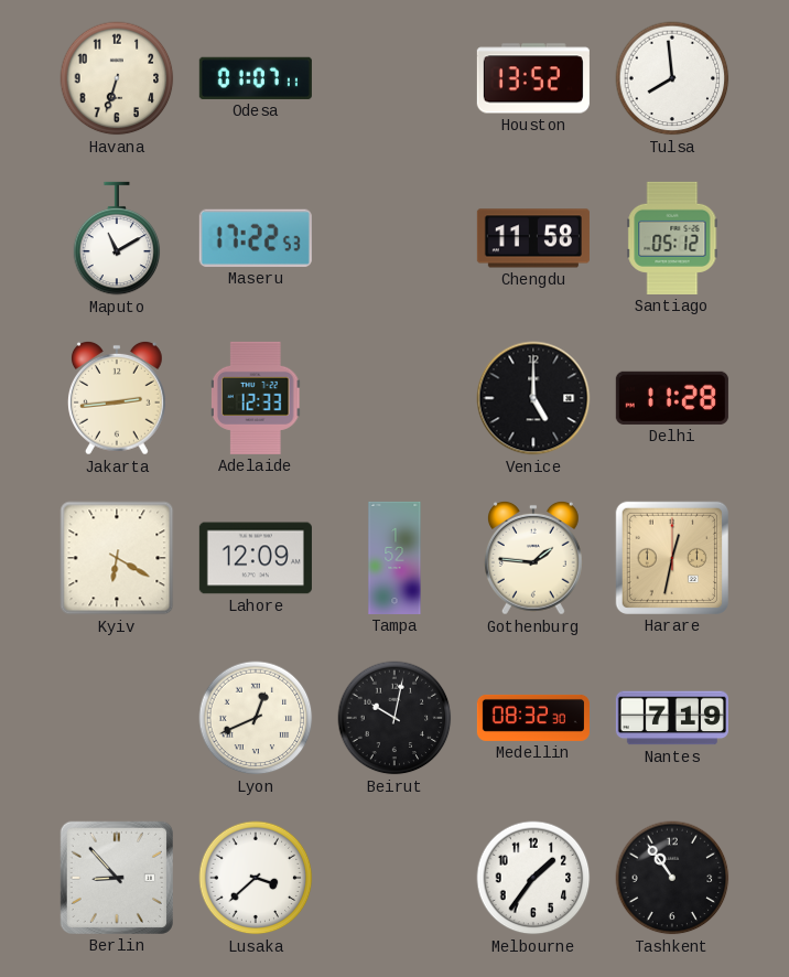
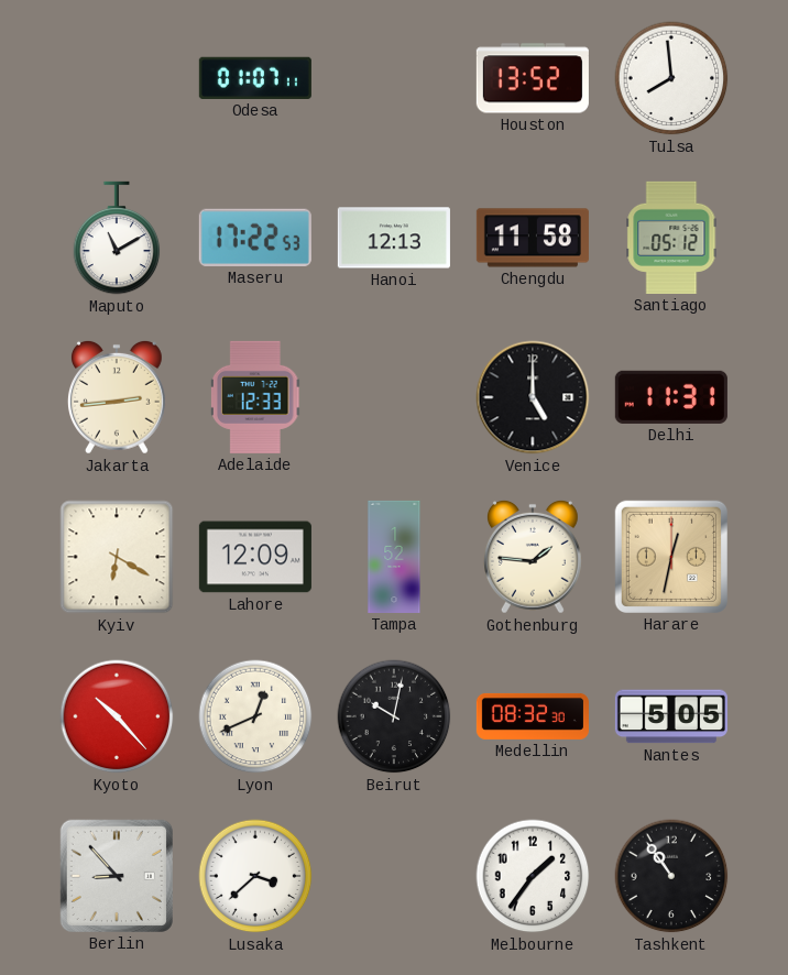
Havana: 6:33 -> none
Hanoi: none -> 12:13
Delhi: 11:28 -> 11:31
Kyoto: none -> 10:23
Nantes: 7:19 -> 5:05
